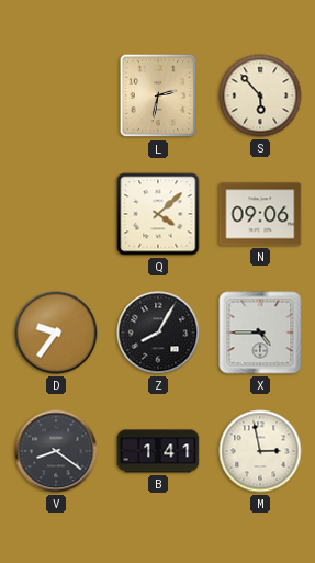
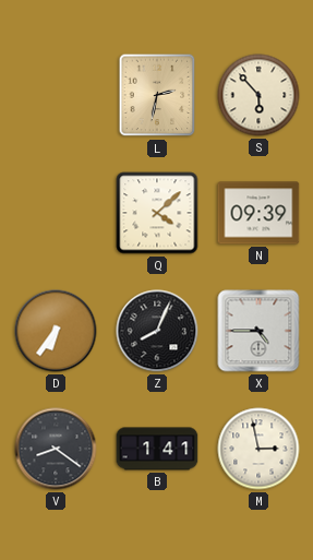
N: 09:06 -> 09:39
D: 9:36 -> 6:36
Z: 8:05 -> 8:04
